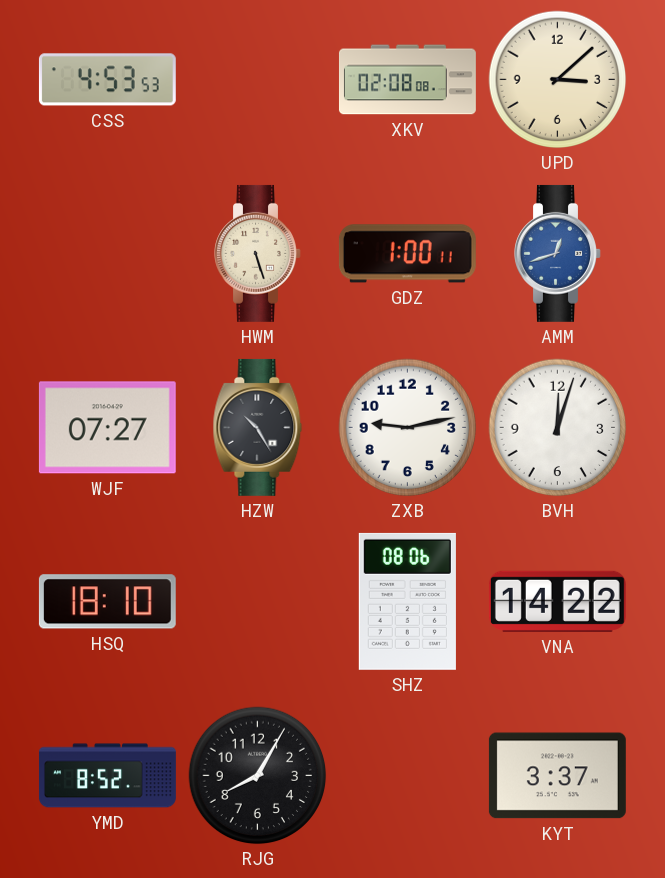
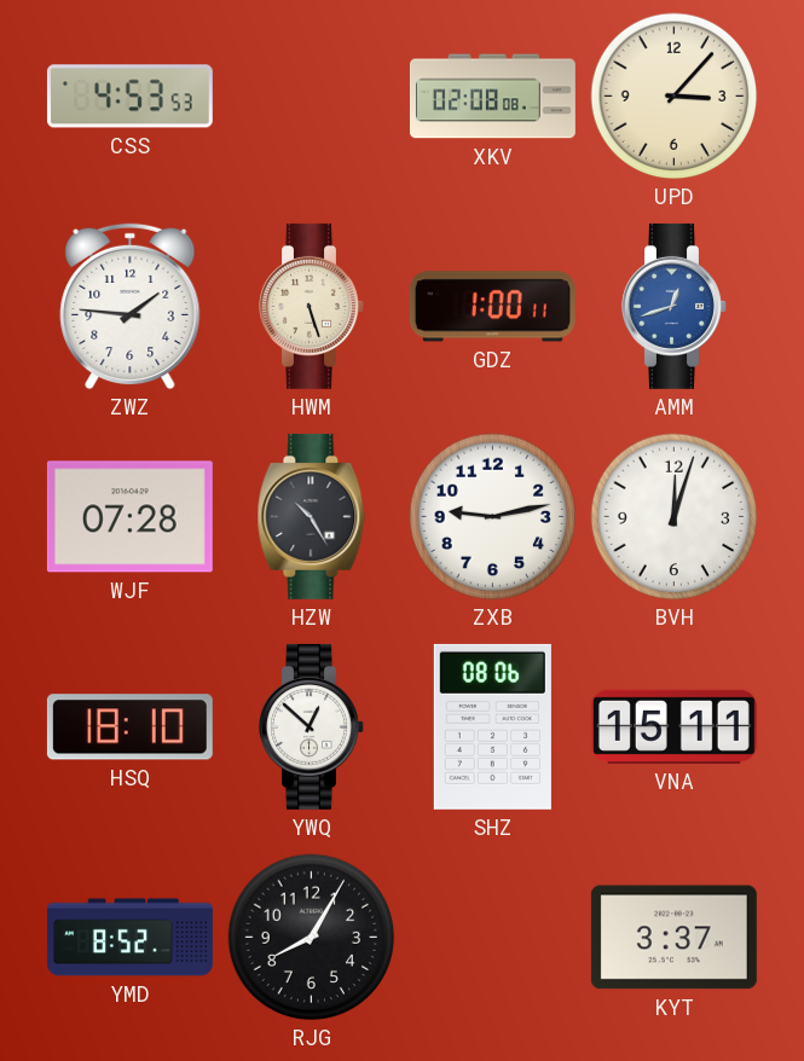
UPD: 3:08 -> 3:07
ZWZ: none -> 1:46
WJF: 07:27 -> 07:28
YWQ: none -> 12:52
VNA: 14:22 -> 15:11
